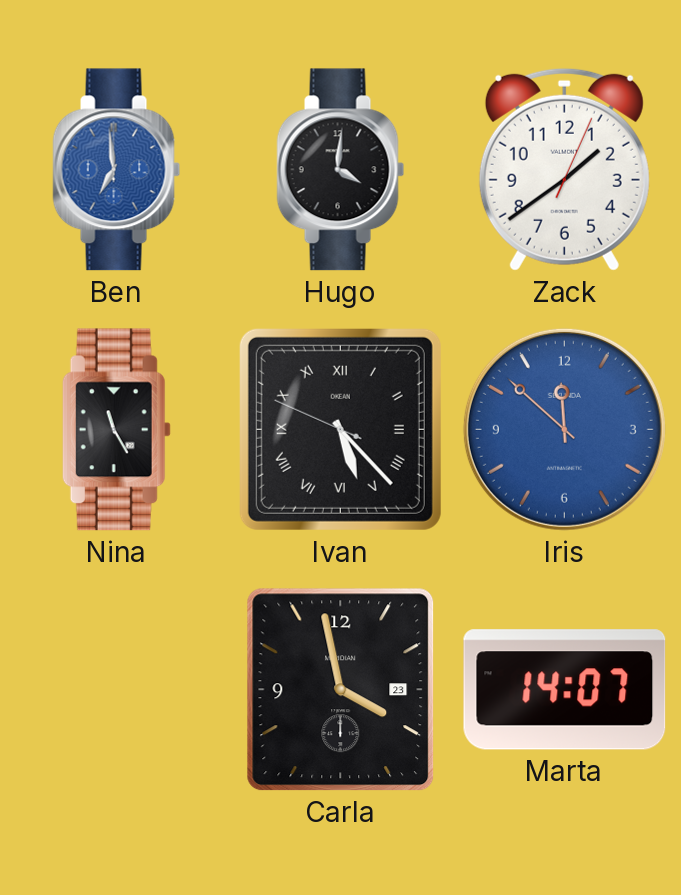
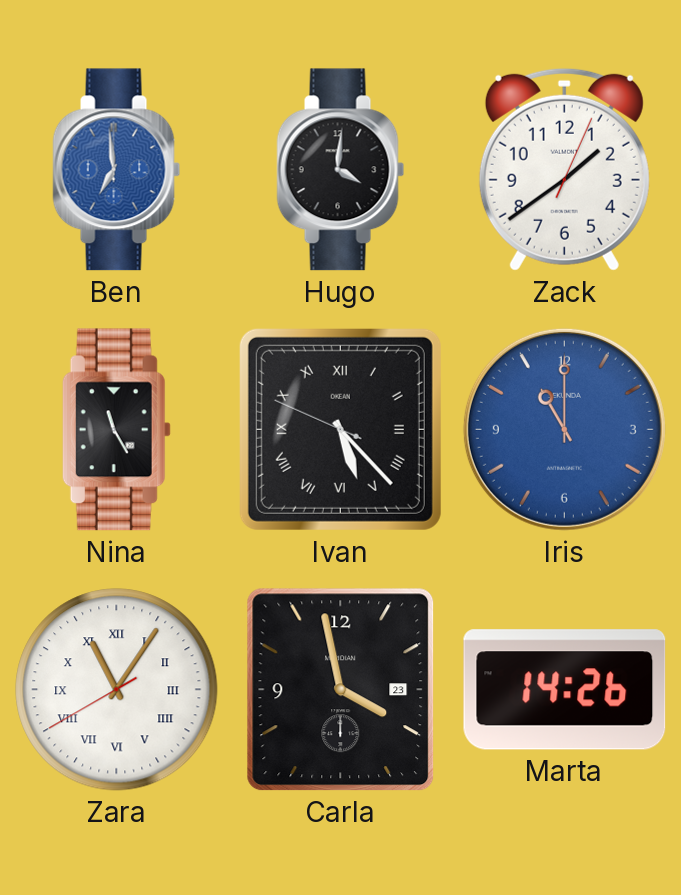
Iris: 11:52 -> 11:00
Zara: none -> 11:05
Marta: 14:07 -> 14:26
